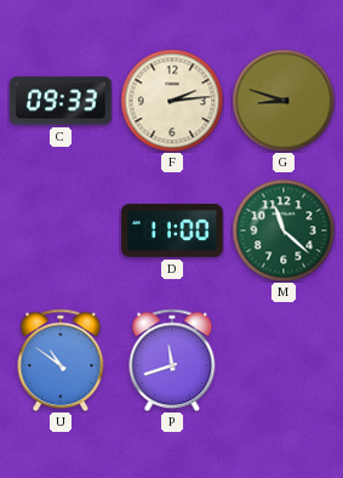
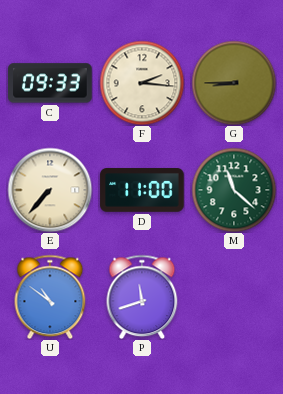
F: 2:14 -> 2:16
G: 8:48 -> 8:45
E: none -> 7:37
